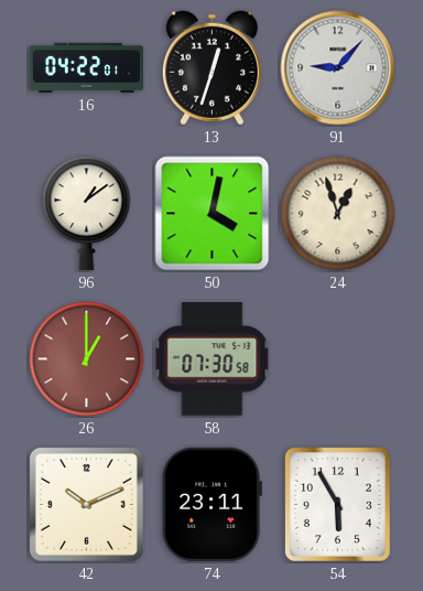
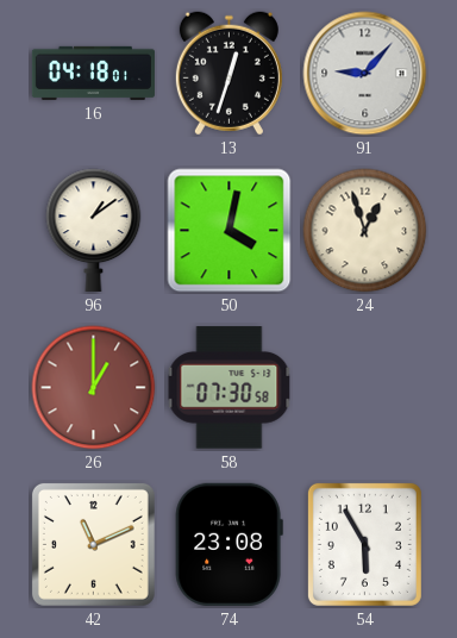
16: 04:22 -> 04:18
42: 10:11 -> 11:11
74: 23:11 -> 23:08
